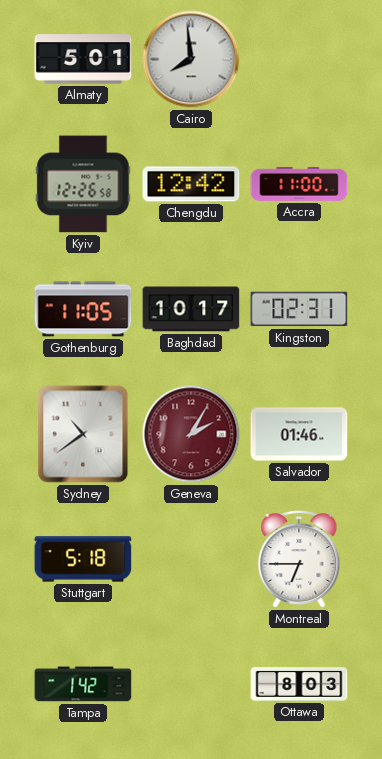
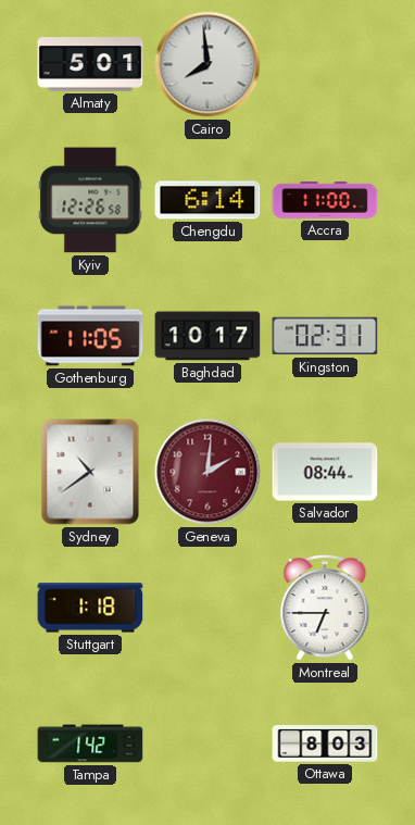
Chengdu: 12:42 -> 6:14
Geneva: 2:05 -> 2:01
Salvador: 01:46 -> 08:44
Stuttgart: 5:18 -> 1:18
